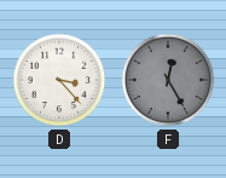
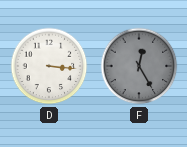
D: 3:23 -> 3:16
